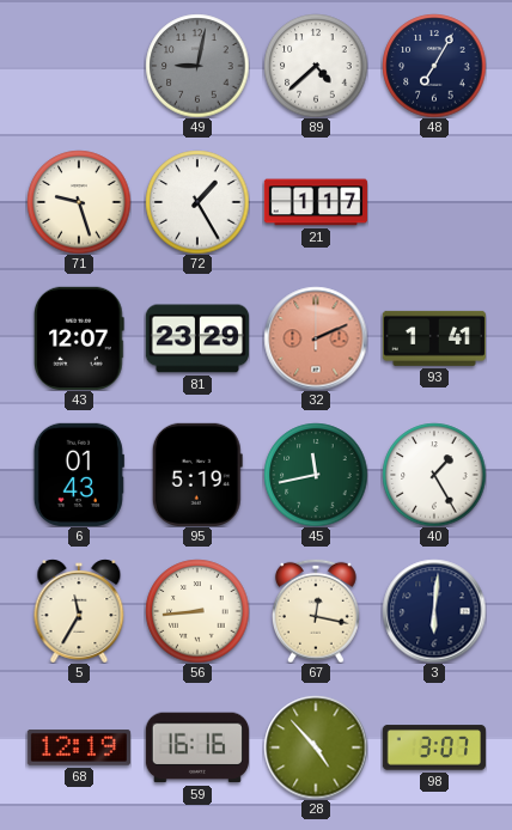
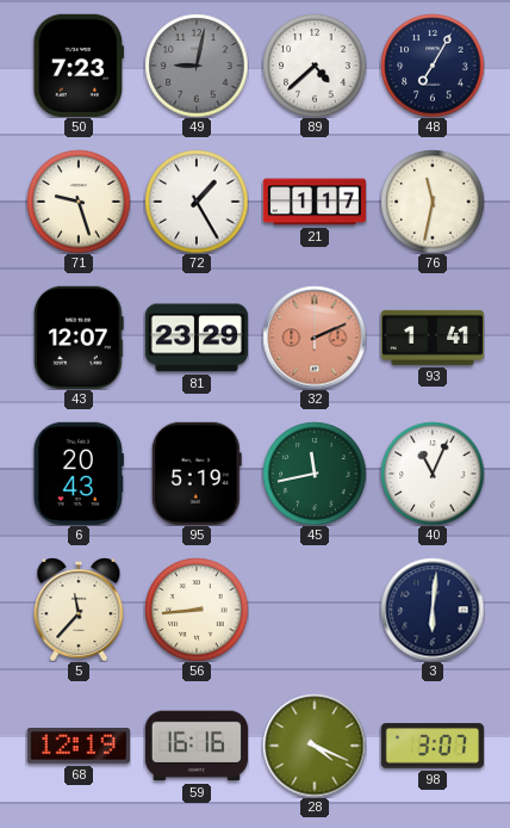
50: none -> 7:23
76: none -> 11:32
6: 01:43 -> 20:43
40: 1:25 -> 11:04
5: 11:35 -> 11:37
67: 12:17 -> none
28: 4:53 -> 4:19
